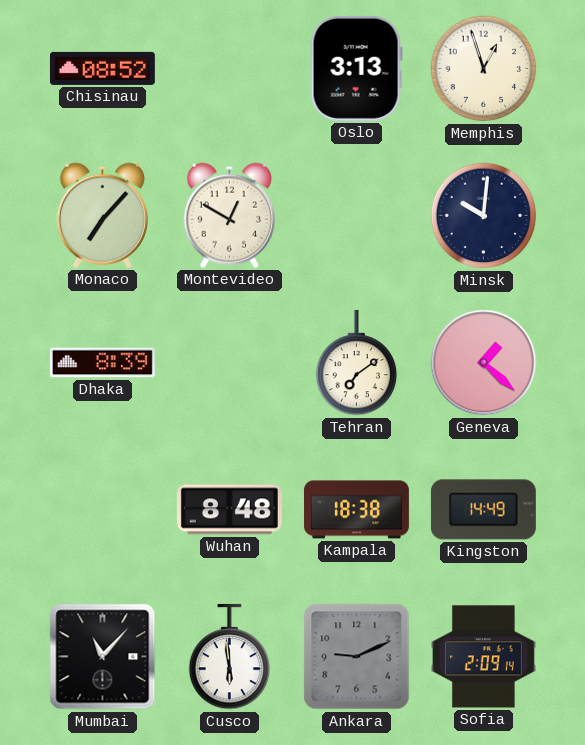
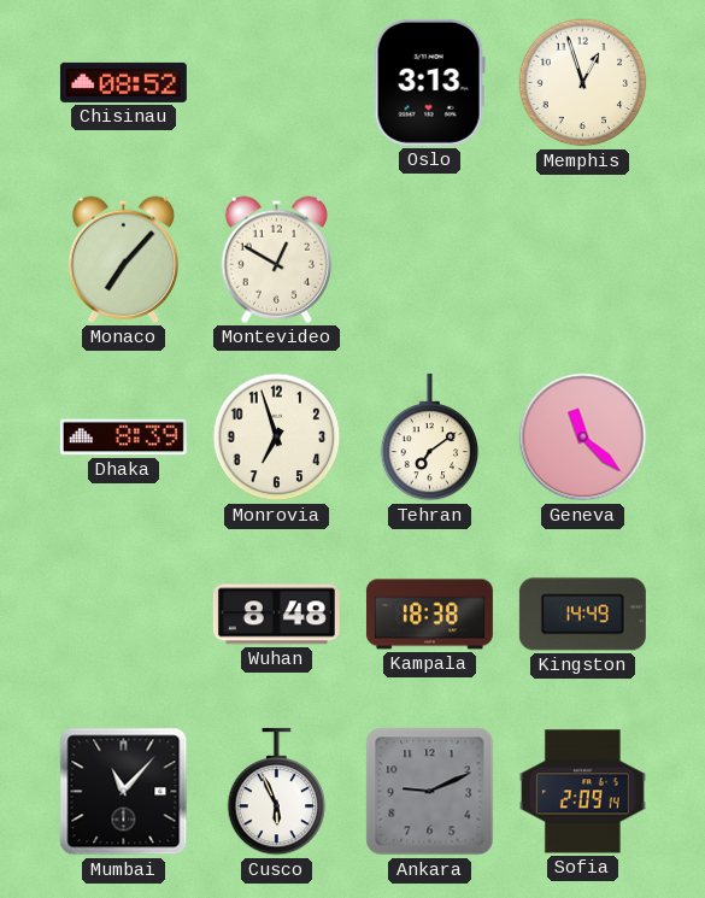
Minsk: 10:01 -> none
Monrovia: none -> 6:57
Geneva: 1:22 -> 11:22
Cusco: 5:59 -> 5:56
